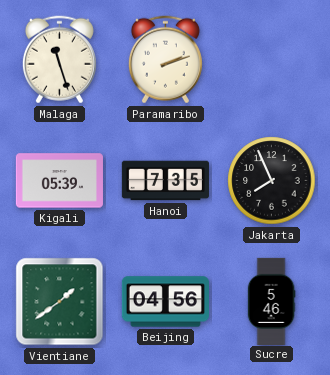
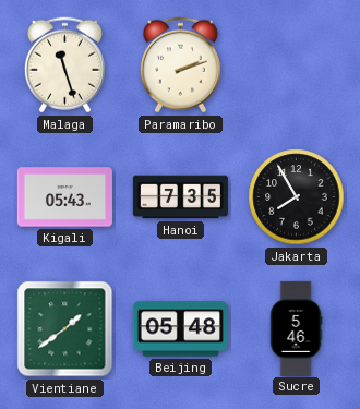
Kigali: 05:39 -> 05:43
Jakarta: 7:56 -> 7:55
Beijing: 04:56 -> 05:48
